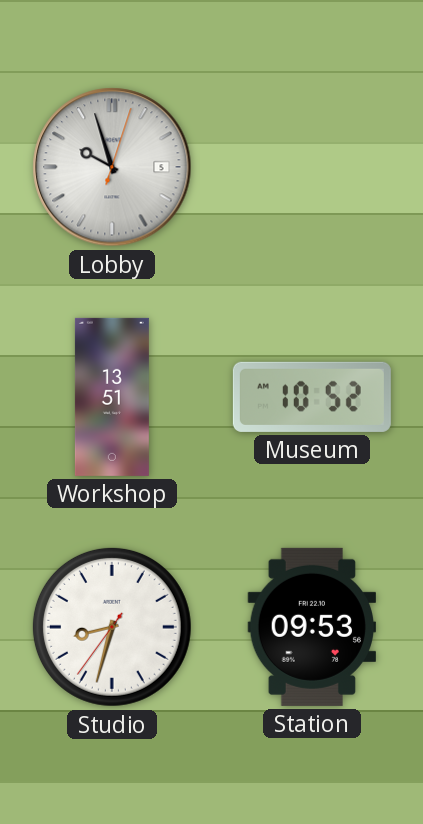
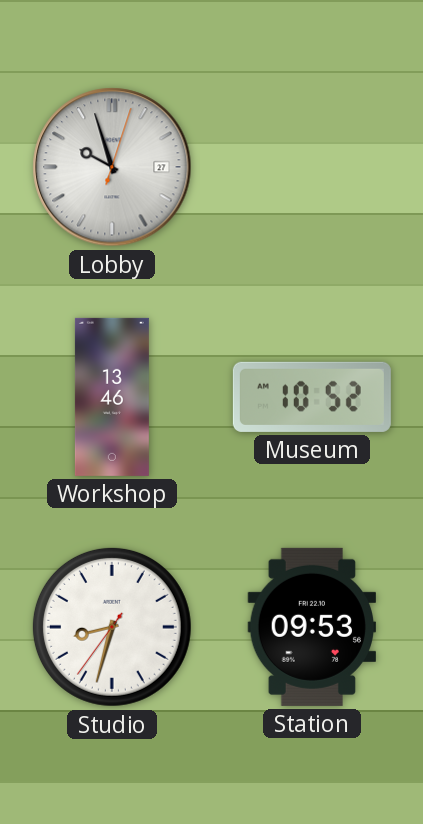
Lobby date: 5 -> 27
Workshop: 13:51 -> 13:46
